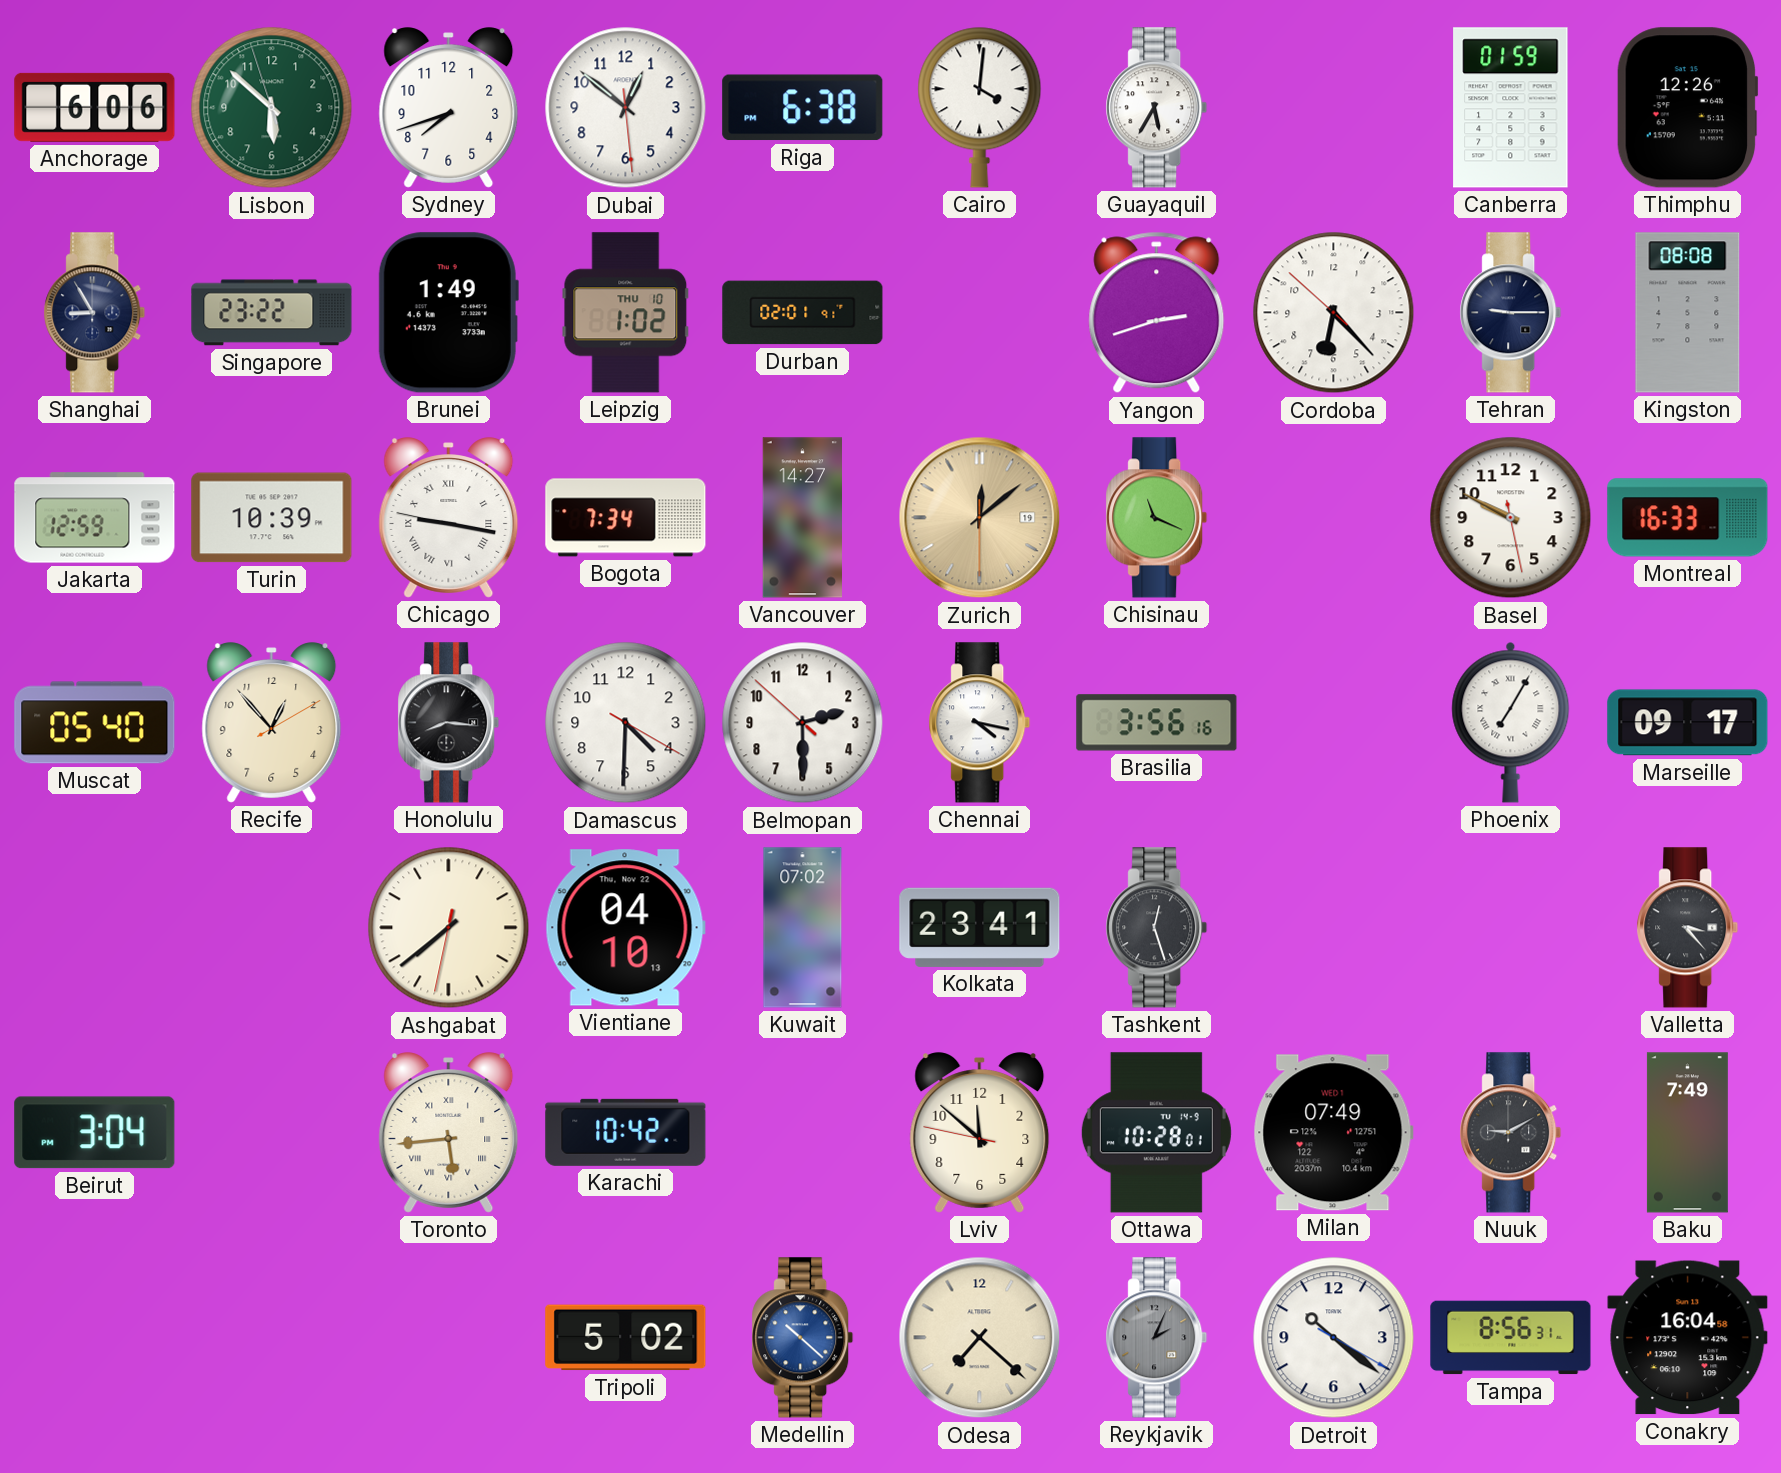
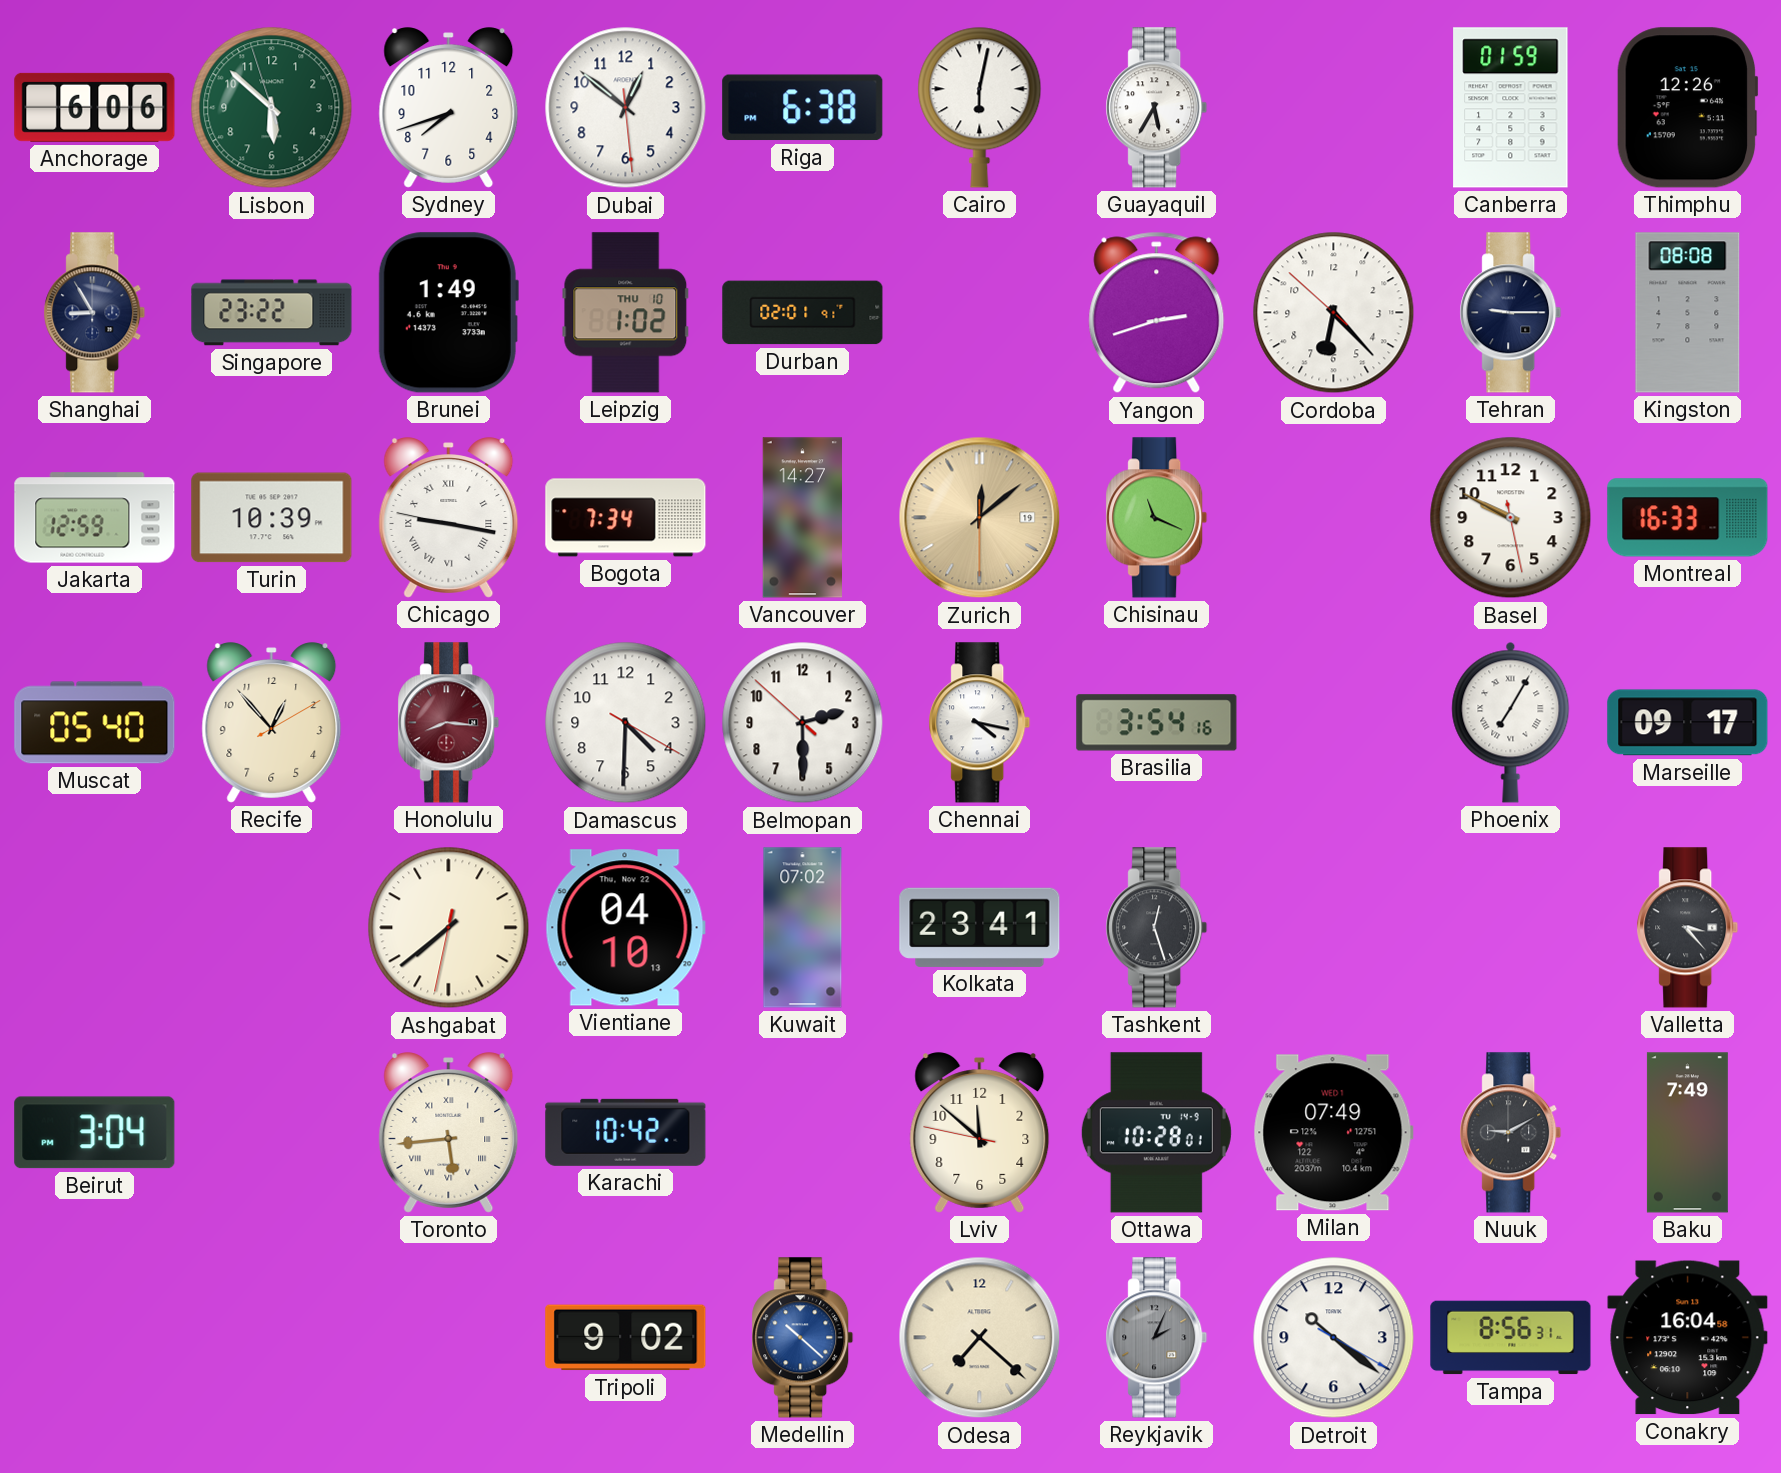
Cairo: 4:01 -> 6:02
Honolulu dial: black -> burgundy
Brasilia: 3:56 -> 3:54
Tripoli: 5:02 -> 9:02
